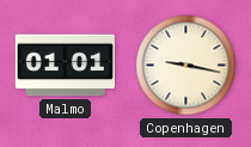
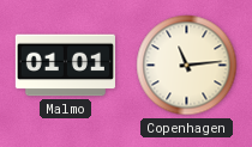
Copenhagen: 9:17 -> 11:14
